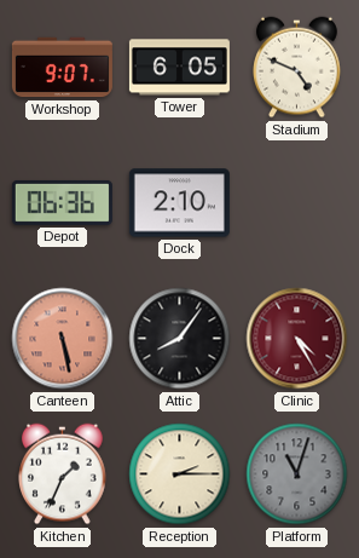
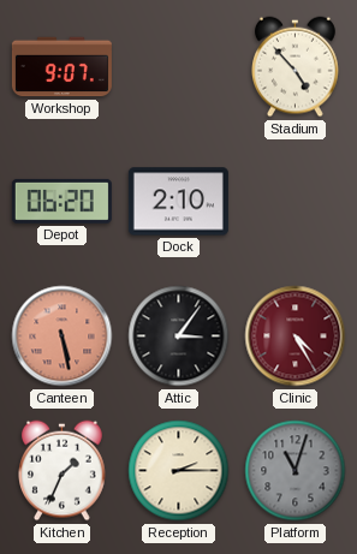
Tower: 6:05 -> none
Stadium: 4:49 -> 4:53
Depot: 06:36 -> 06:20
Attic: 8:06 -> 3:06
